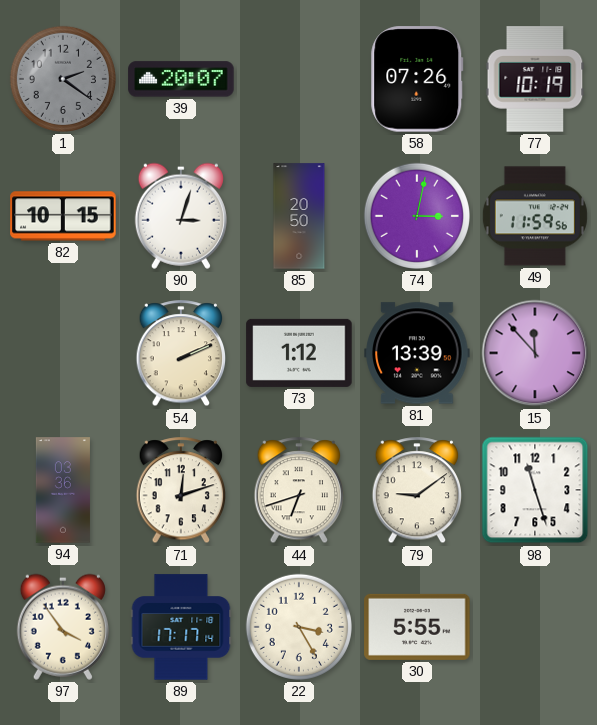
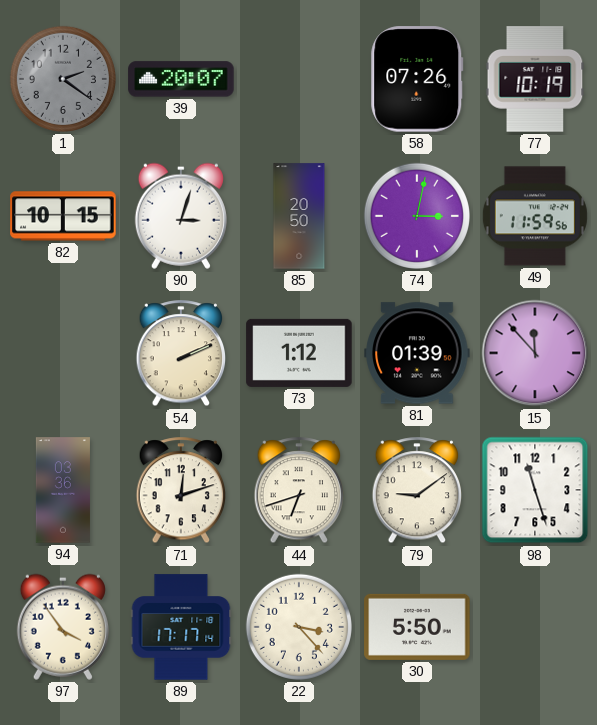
81: 13:39 -> 01:39
22: 3:25 -> 3:23
30: 5:55 -> 5:50
